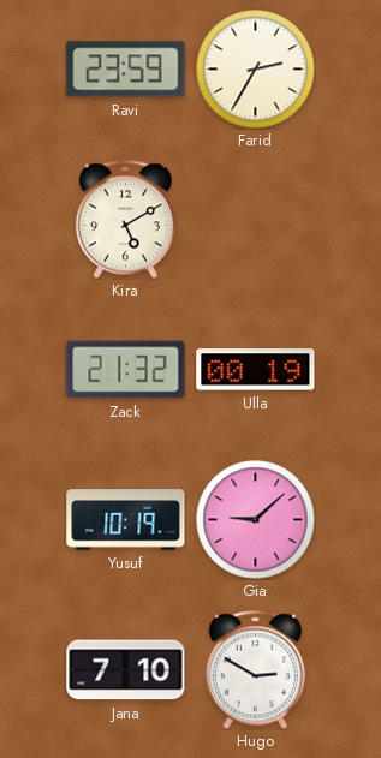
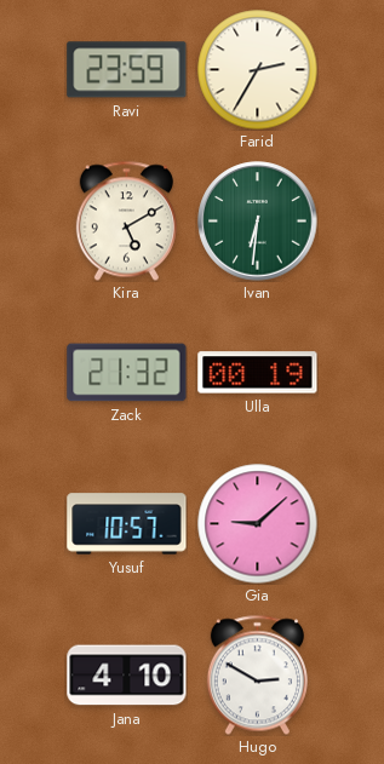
Ivan: none -> 6:31
Yusuf: 10:19 -> 10:57
Jana: 7:10 -> 4:10
